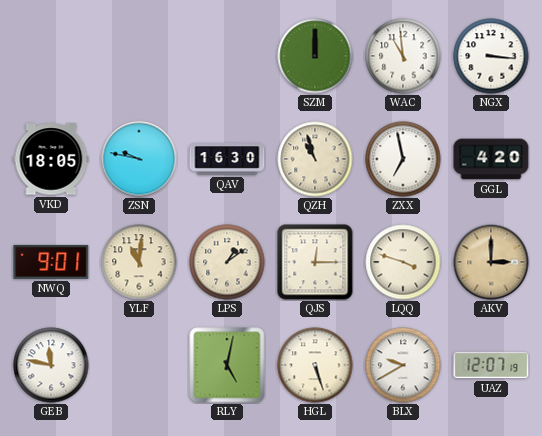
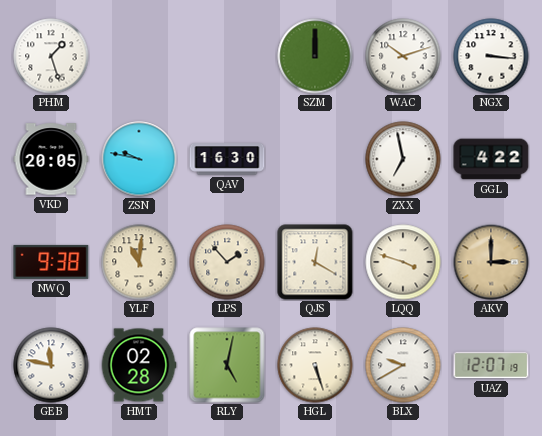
PHM: none -> 1:27
WAC: 10:59 -> 10:12
VKD: 18:05 -> 20:05
QZH: 10:57 -> none
GGL: 4:20 -> 4:22
NWQ: 9:01 -> 9:38
LPS: 1:09 -> 1:53
QJS: 12:15 -> 12:20
HMT: none -> 02:28
